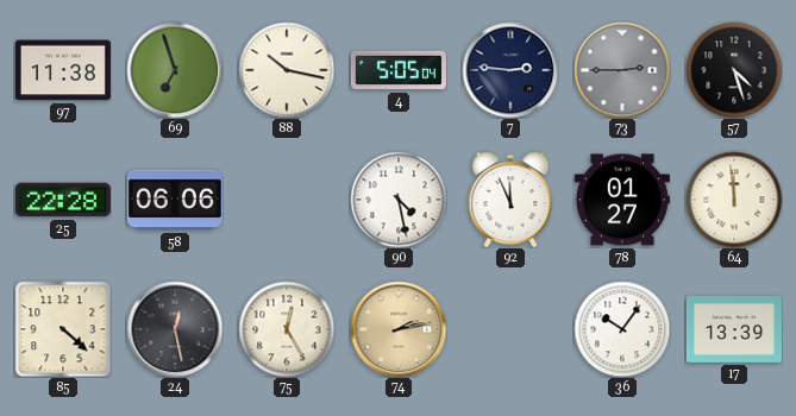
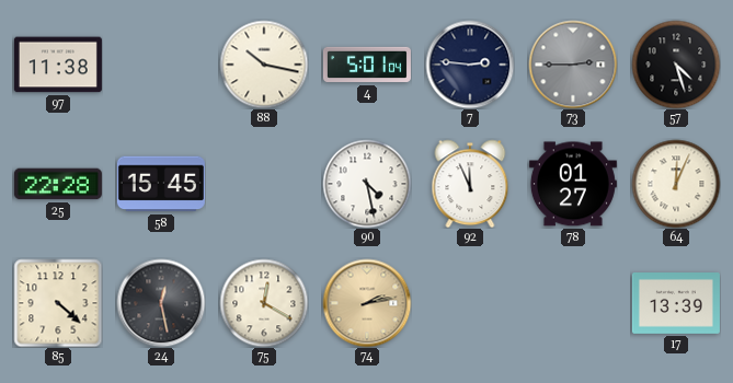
69: 6:57 -> none
4: 5:05 -> 5:01
58: 06:06 -> 15:45
64: 11:59 -> 12:04
75: 12:25 -> 12:20
36: 10:06 -> none
